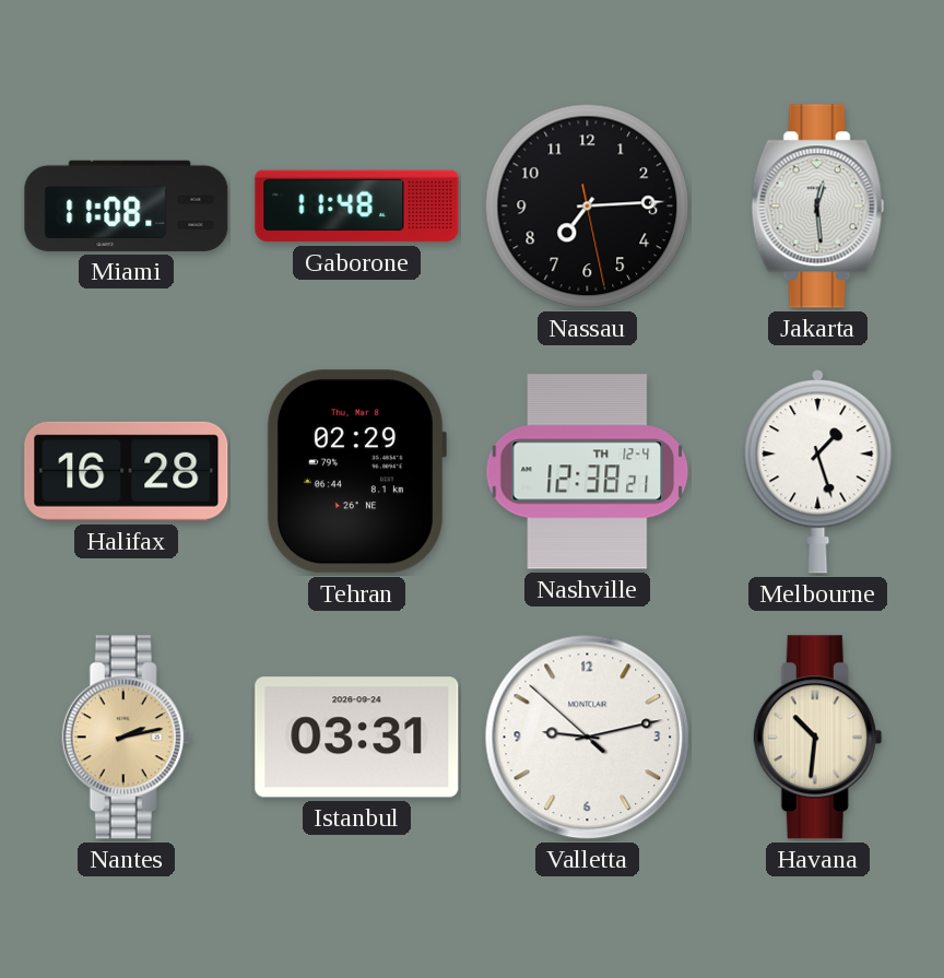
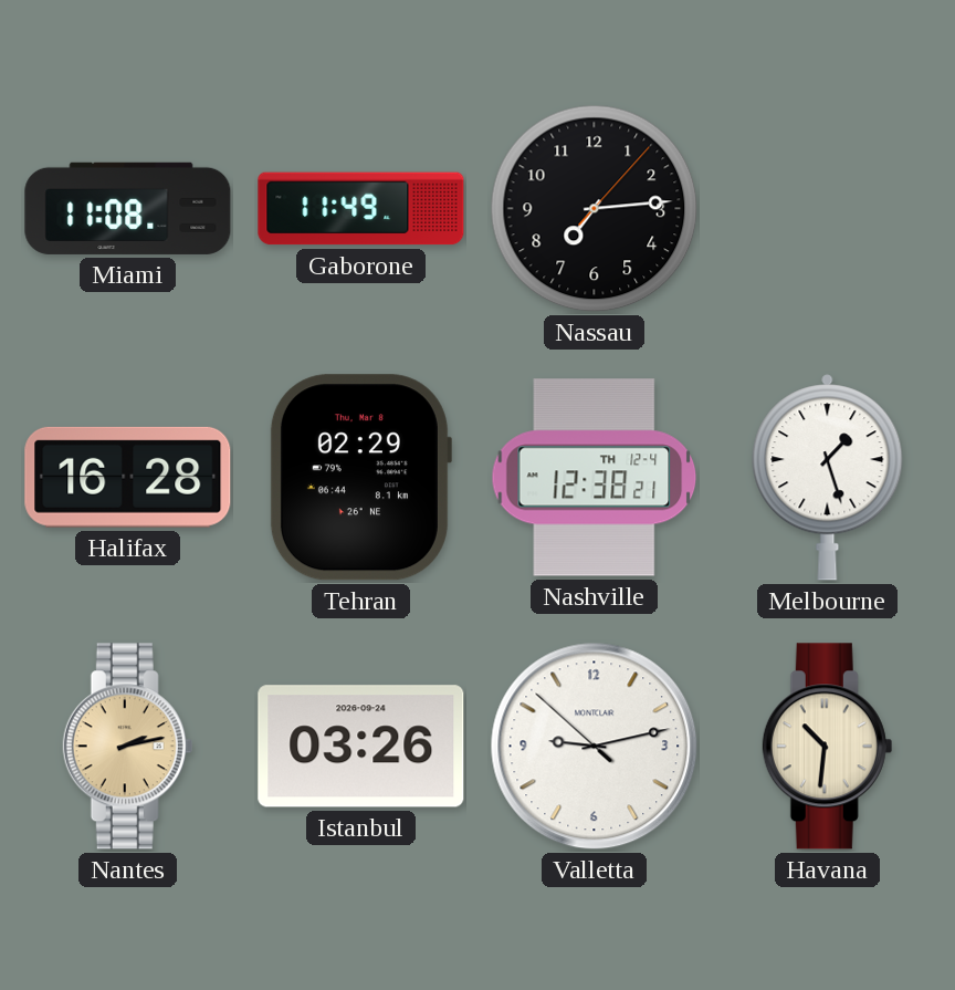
Gaborone: 11:48 -> 11:49
Nassau: 7:14:28 -> 7:14:07
Jakarta: 12:29 -> none
Istanbul: 03:31 -> 03:26
